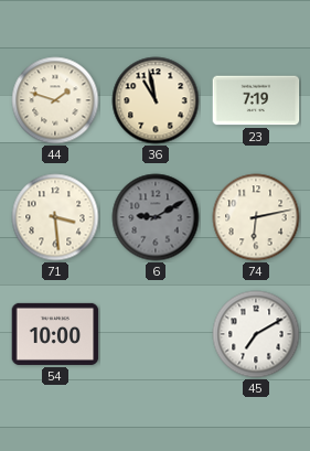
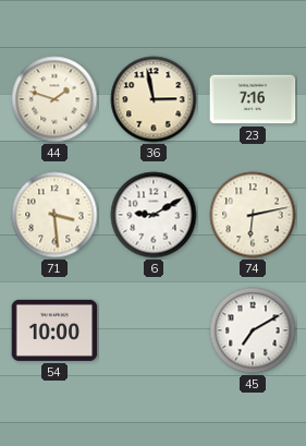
36: 10:58 -> 2:58
23: 7:19 -> 7:16
6 dial: grey -> white
